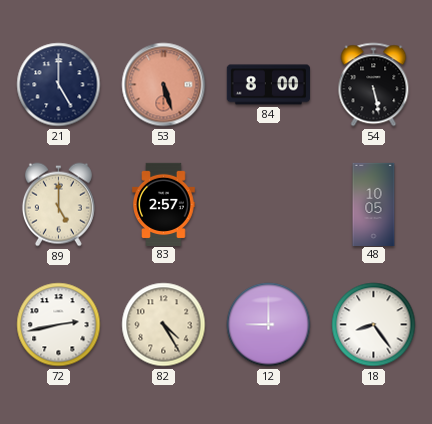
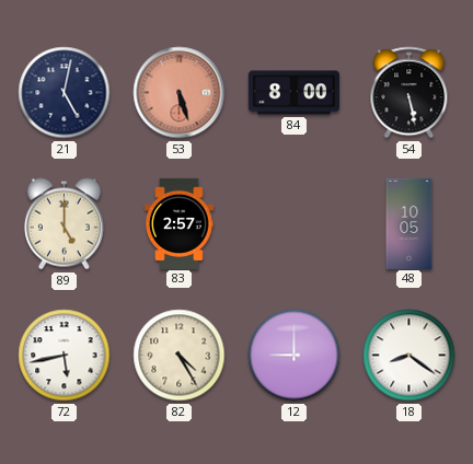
21: 5:00 -> 5:02
72: 2:43 -> 5:43
18: 8:24 -> 8:21
